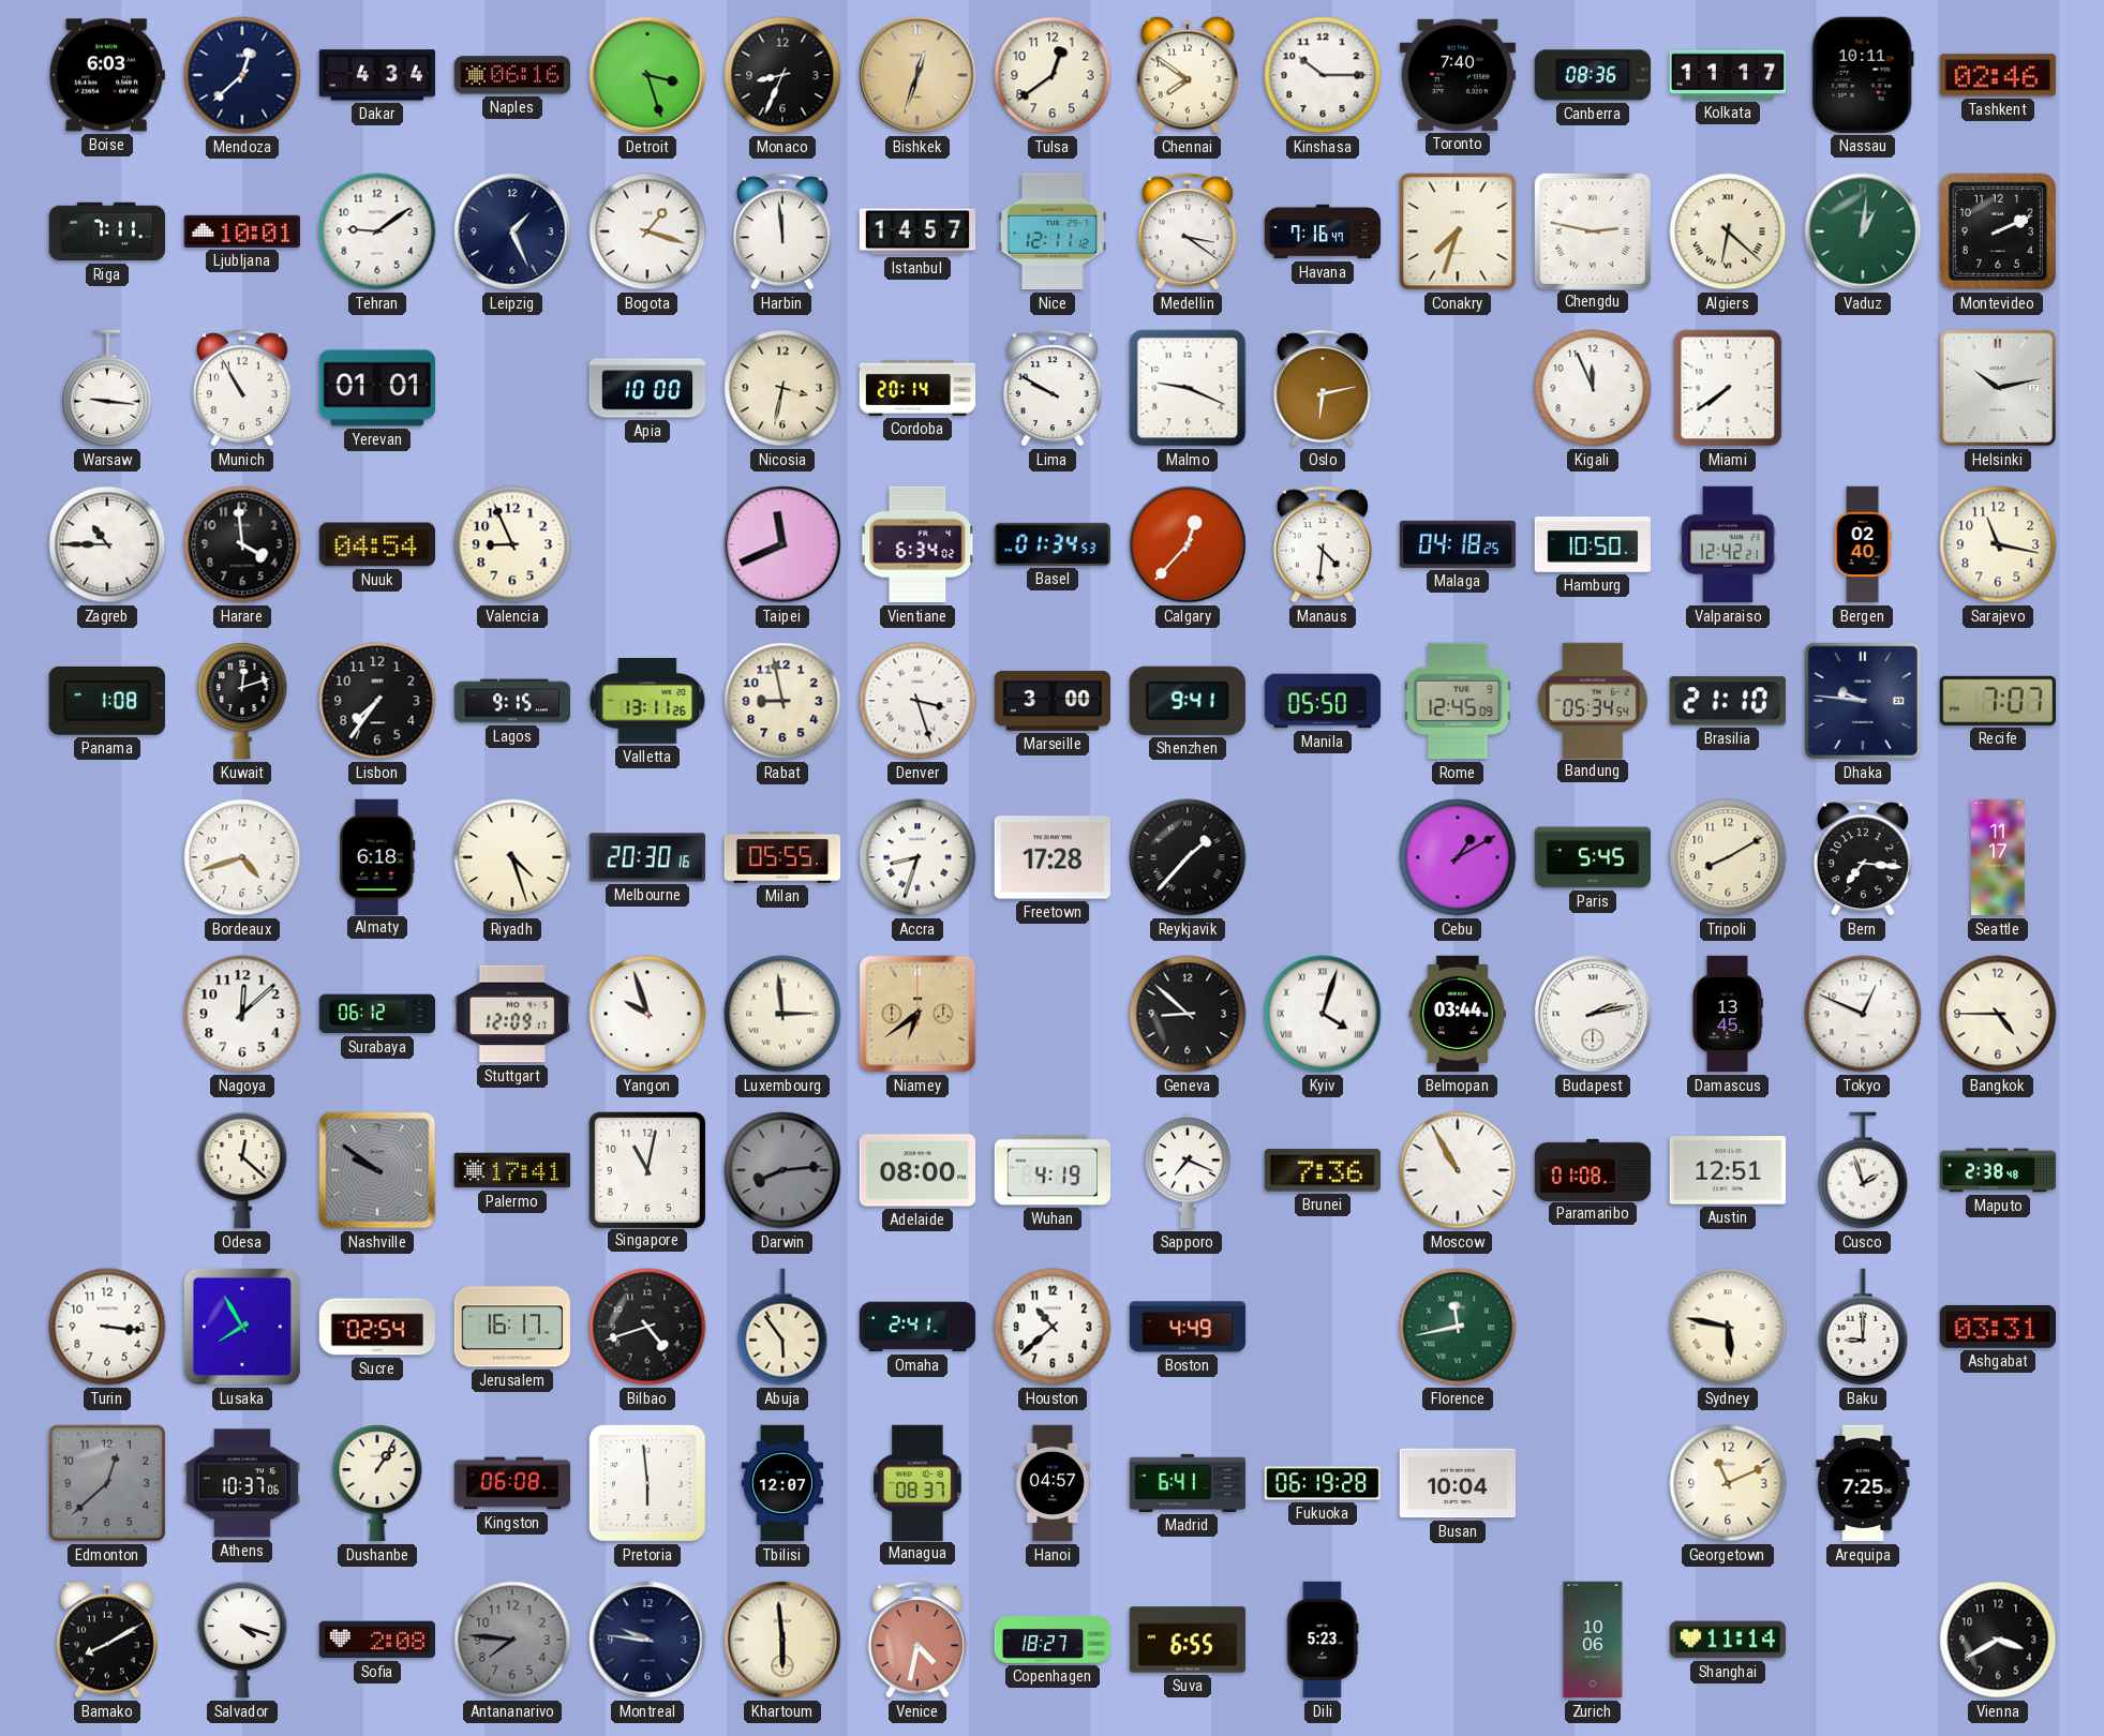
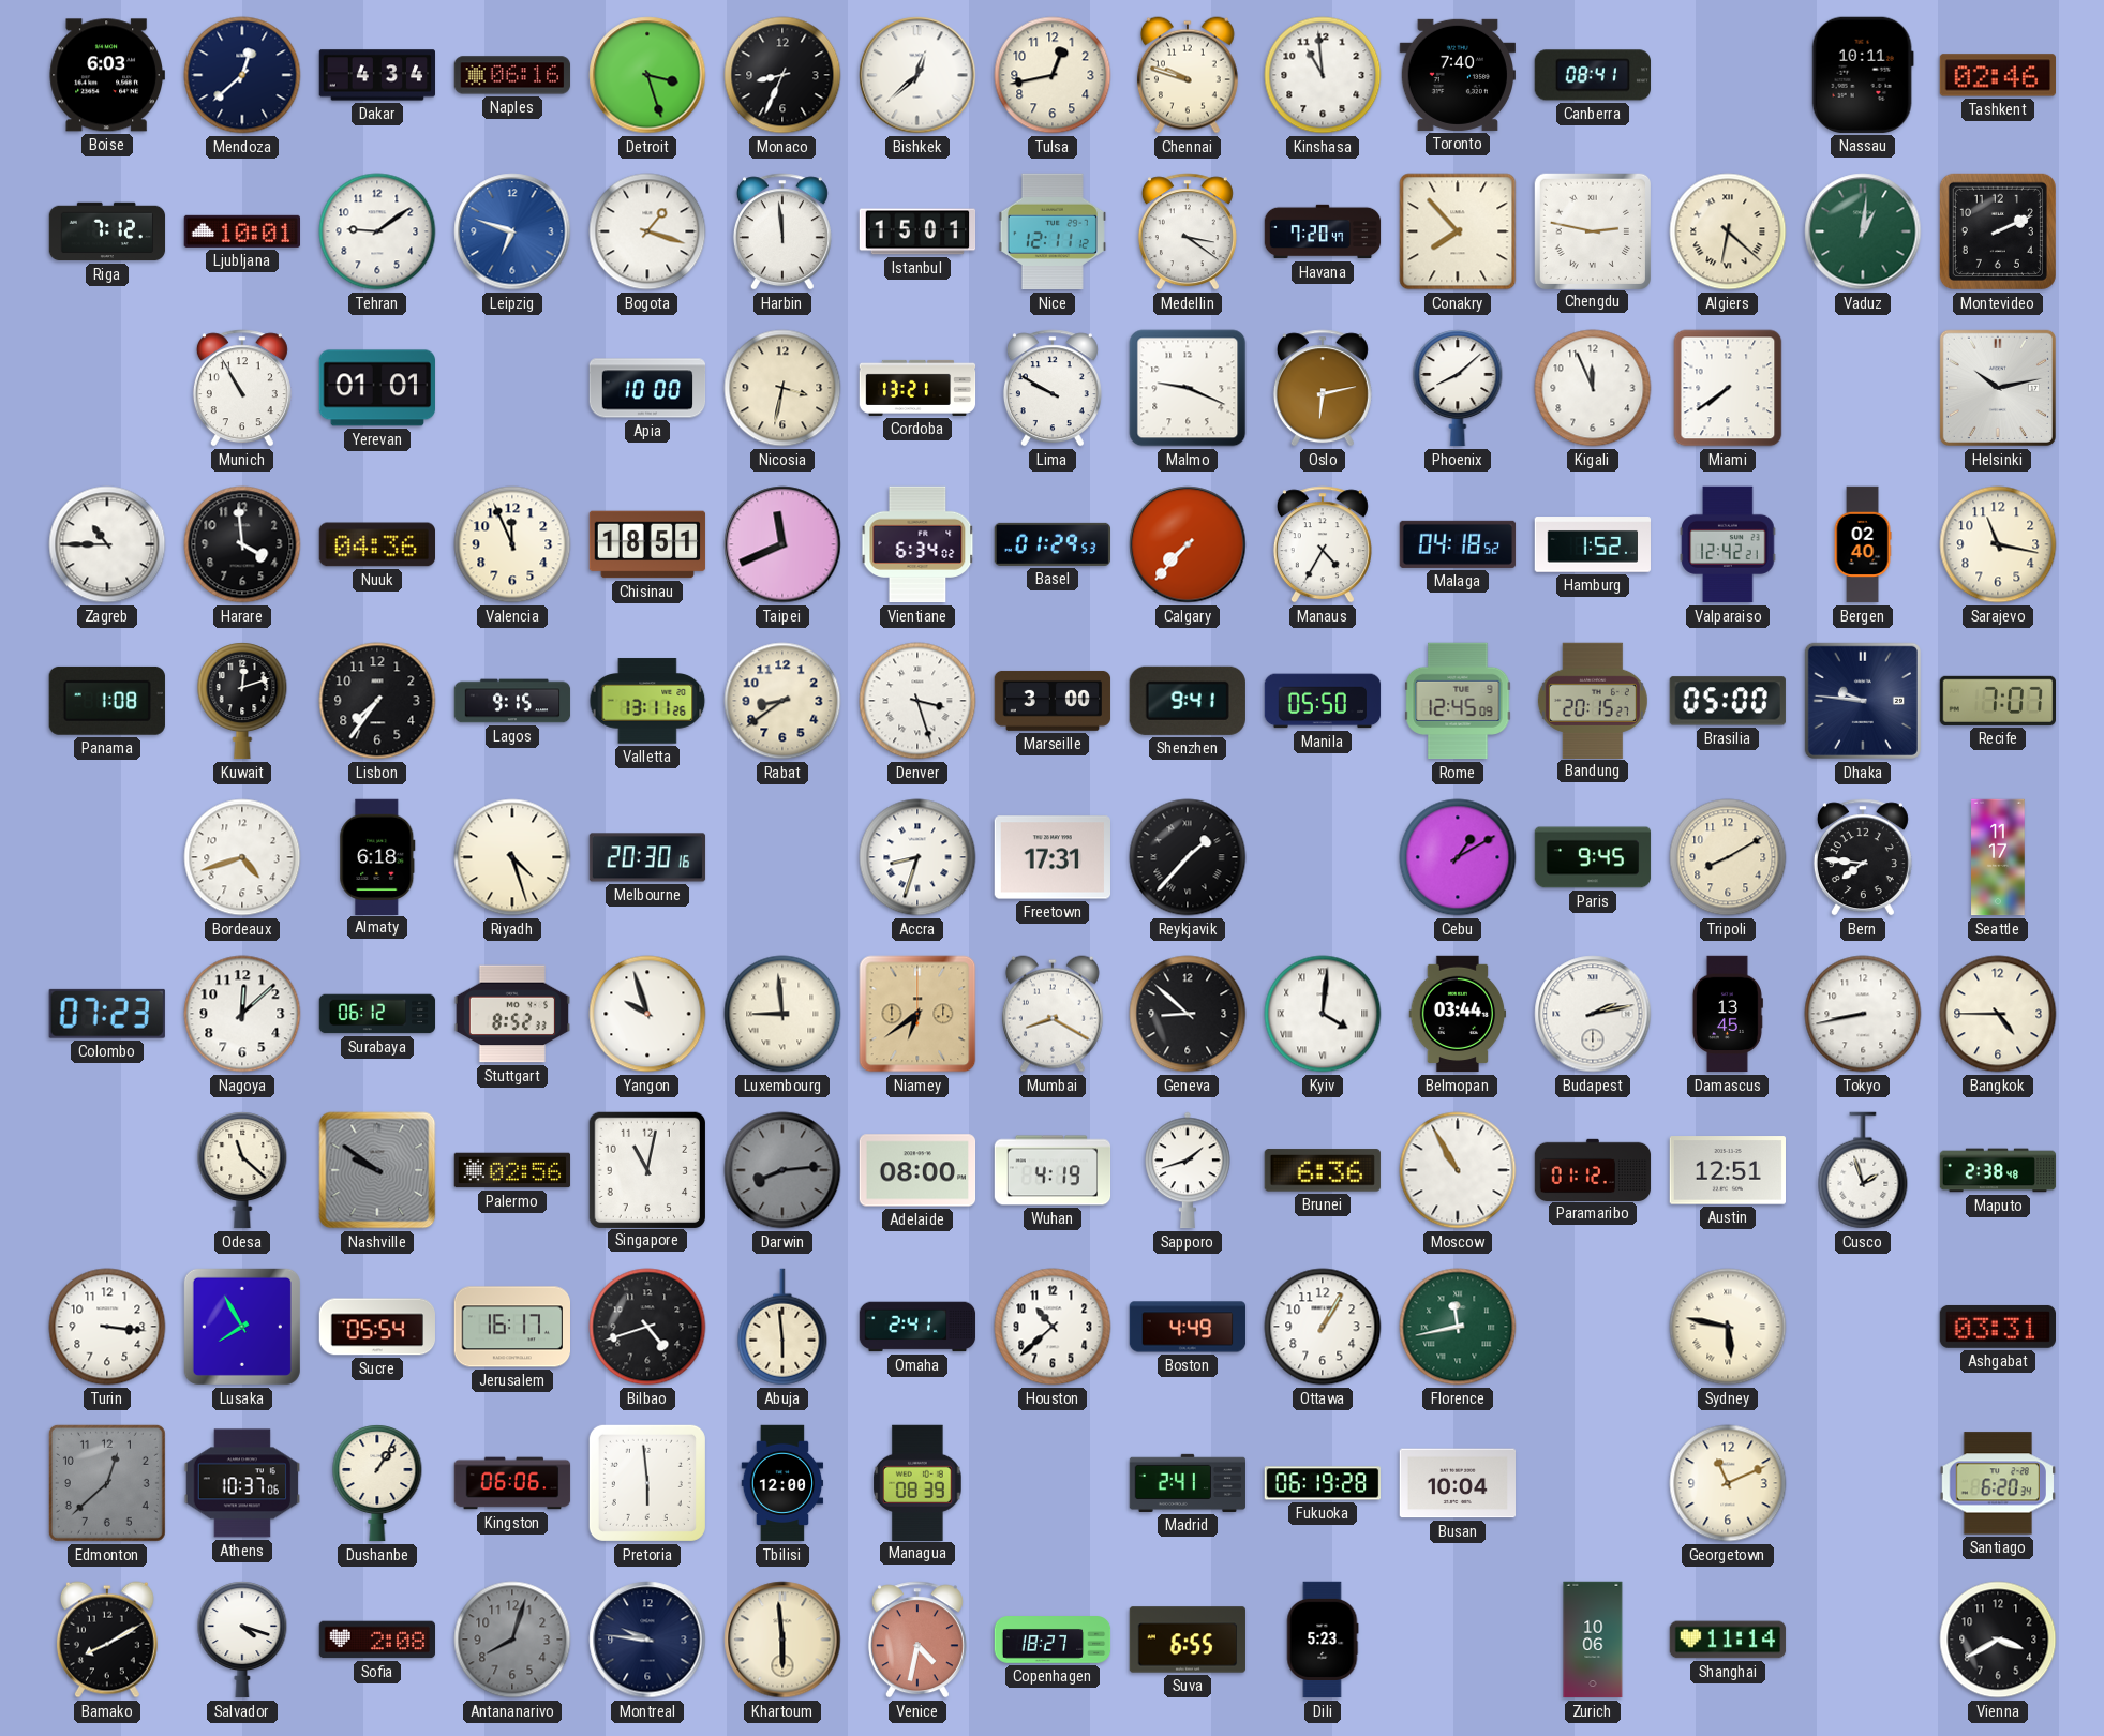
Bishkek: 12:33 -> 12:38
Bishkek dial: champagne -> white
Tulsa: 12:39 -> 12:43
Chennai: 7:51 -> 9:48
Kinshasa: 10:15 -> 10:59
Canberra: 08:36 -> 08:41
Kolkata: 11:17 -> none
Riga: 7:11 -> 7:12
Leipzig: 1:26 -> 6:48
Leipzig dial: navy -> blue
Istanbul: 14:57 -> 15:01
Havana: 7:16 -> 7:20
Conakry: 7:33 -> 7:53
Warsaw: 9:16 -> none
Cordoba: 20:14 -> 13:21
Phoenix: none -> 8:08
Nuuk: 04:54 -> 04:36
Valencia: 8:56 -> 11:56
Chisinau: none -> 18:51
Basel: 01:34 -> 01:29
Calgary: 12:37 -> 7:37
Manaus: 4:31 -> 4:35
Malaga: 04:18:25 -> 04:18:52
Hamburg: 10:50 -> 1:52
Rabat: 8:58 -> 8:39
Bandung: 05:34 -> 20:15
Brasilia: 21:10 -> 05:00
Milan: 05:55 -> none
Freetown: 17:28 -> 17:31
Paris: 5:45 -> 9:45
Bern: 7:16 -> 7:46
Colombo: none -> 07:23
Stuttgart: 12:09 -> 8:52
Luxembourg: 2:59 -> 8:59
Mumbai: none -> 8:20
Kyiv: 4:03 -> 4:01
Tokyo: 12:49 -> 8:43
Odesa: 12:22 -> 11:22
Palermo: 17:41 -> 02:56
Sapporo: 7:19 -> 1:42
Brunei: 7:36 -> 6:36
Paramaribo: 01:08 -> 01:12
Sucre: 02:54 -> 05:54
Abuja: 5:54 -> 5:59
Ottawa: none -> 1:05
Baku: 9:00 -> none
Kingston: 06:08 -> 06:06
Tbilisi: 12:07 -> 12:00
Managua: 08:37 -> 08:39
Hanoi: 04:57 -> none
Madrid: 6:41 -> 2:41
Arequipa: 7:25 -> none
Santiago: none -> 6:20
Antananarivo: 7:46 -> 8:03
